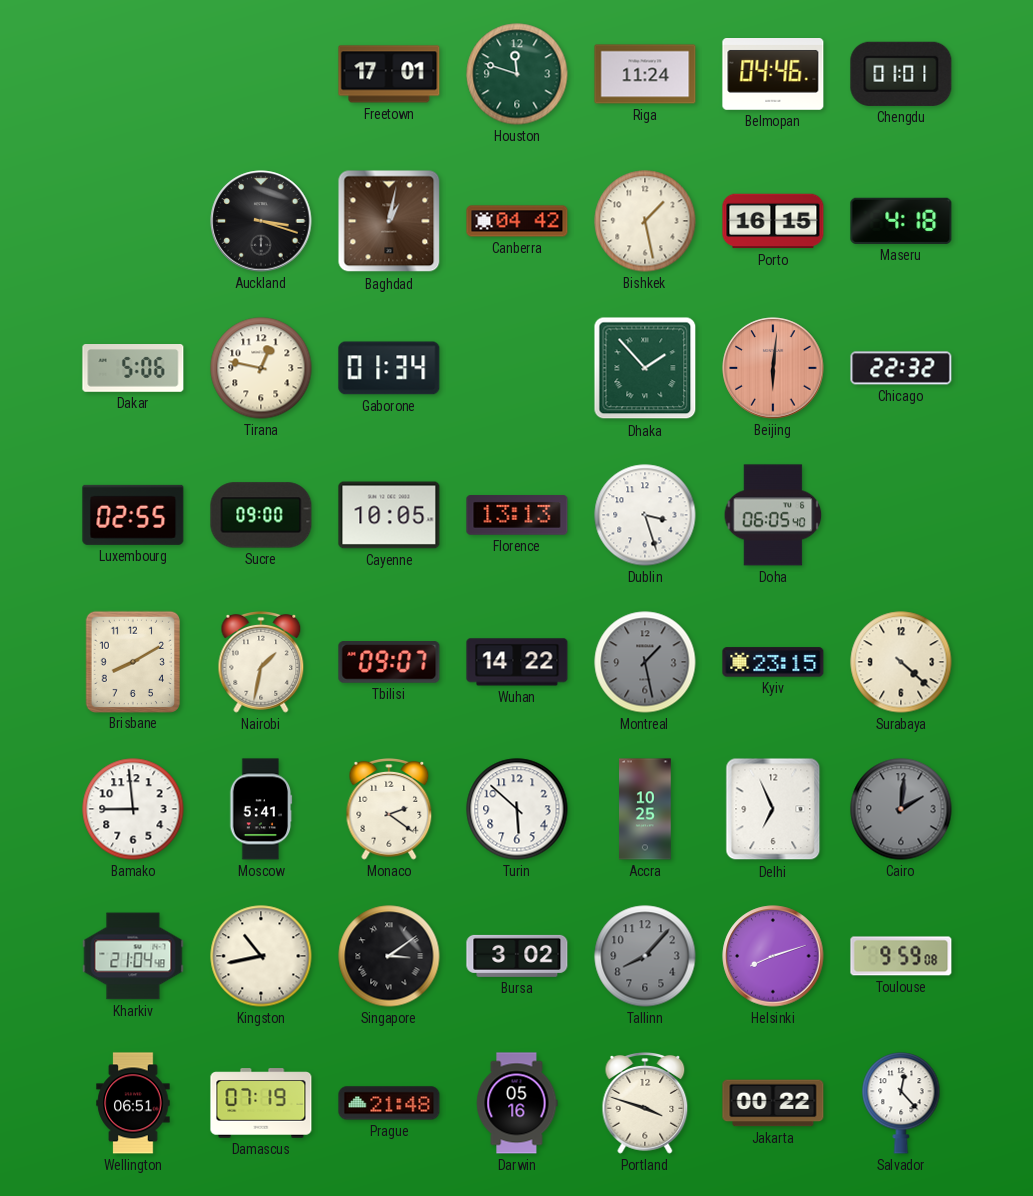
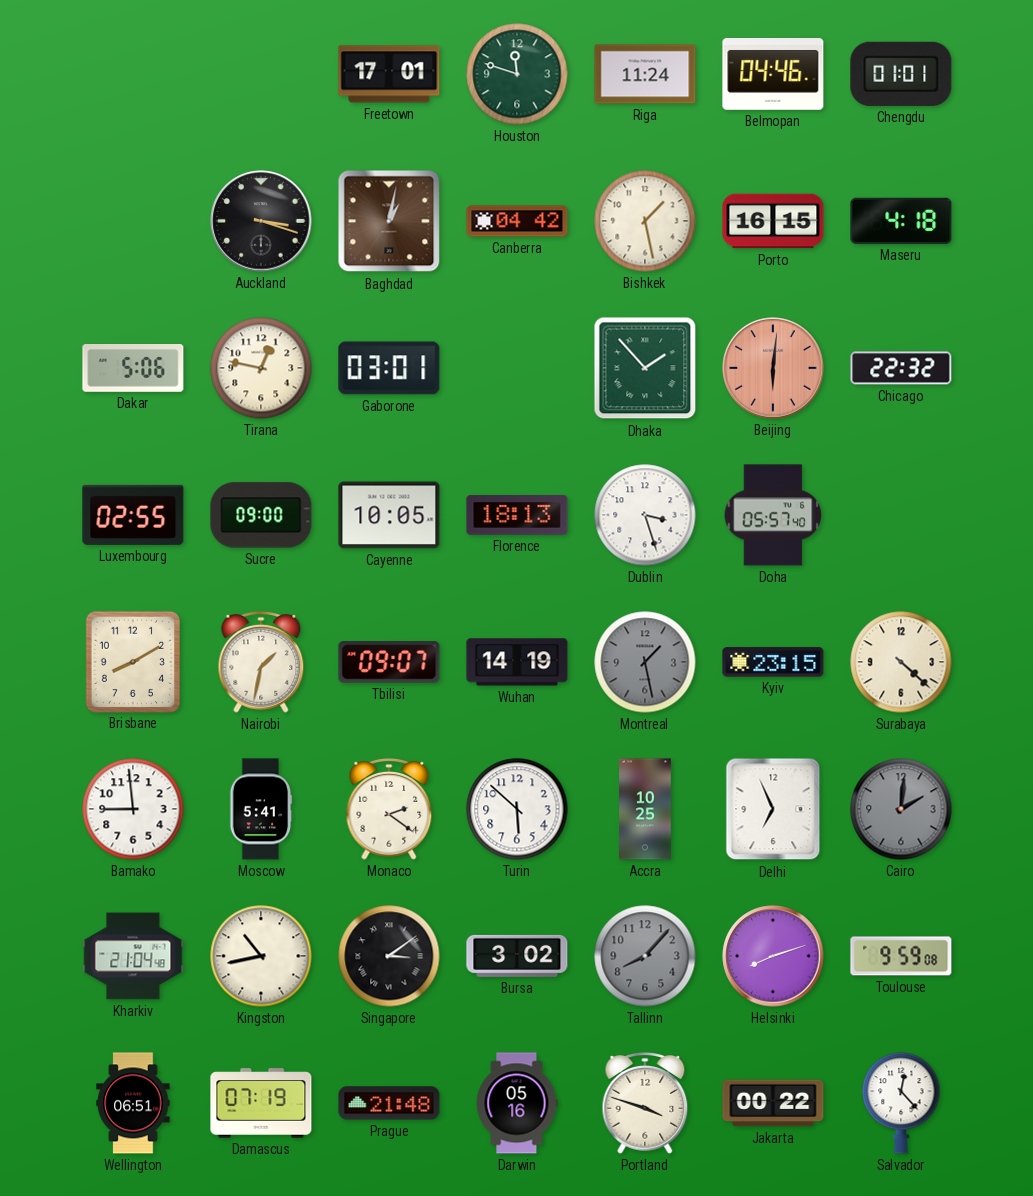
Gaborone: 01:34 -> 03:01
Florence: 13:13 -> 18:13
Doha: 06:05 -> 05:57
Wuhan: 14:22 -> 14:19
